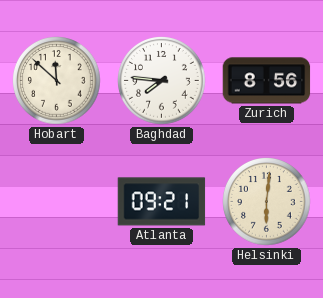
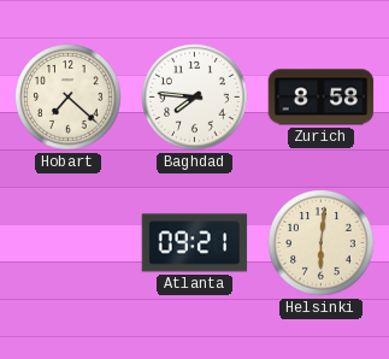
Hobart: 11:52 -> 7:22
Zurich: 8:56 -> 8:58
